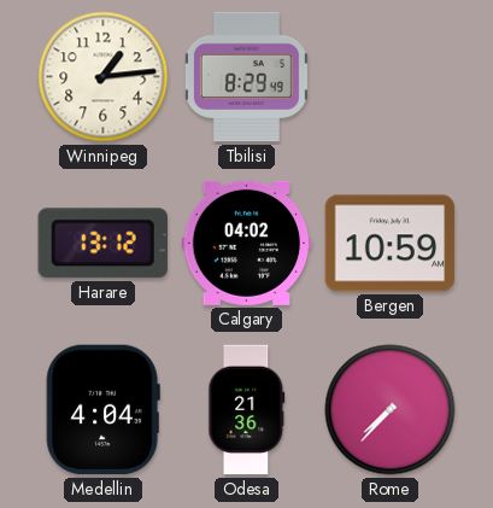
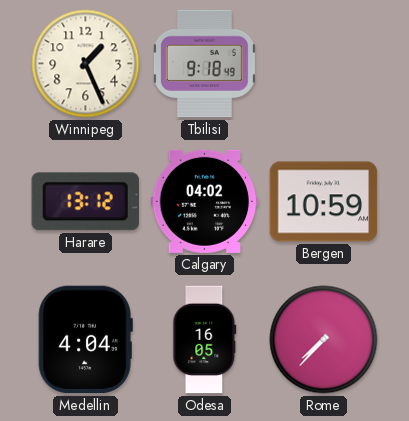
Winnipeg: 1:14 -> 1:26
Tbilisi: 8:29 -> 9:18
Odesa: 21:36 -> 16:05
